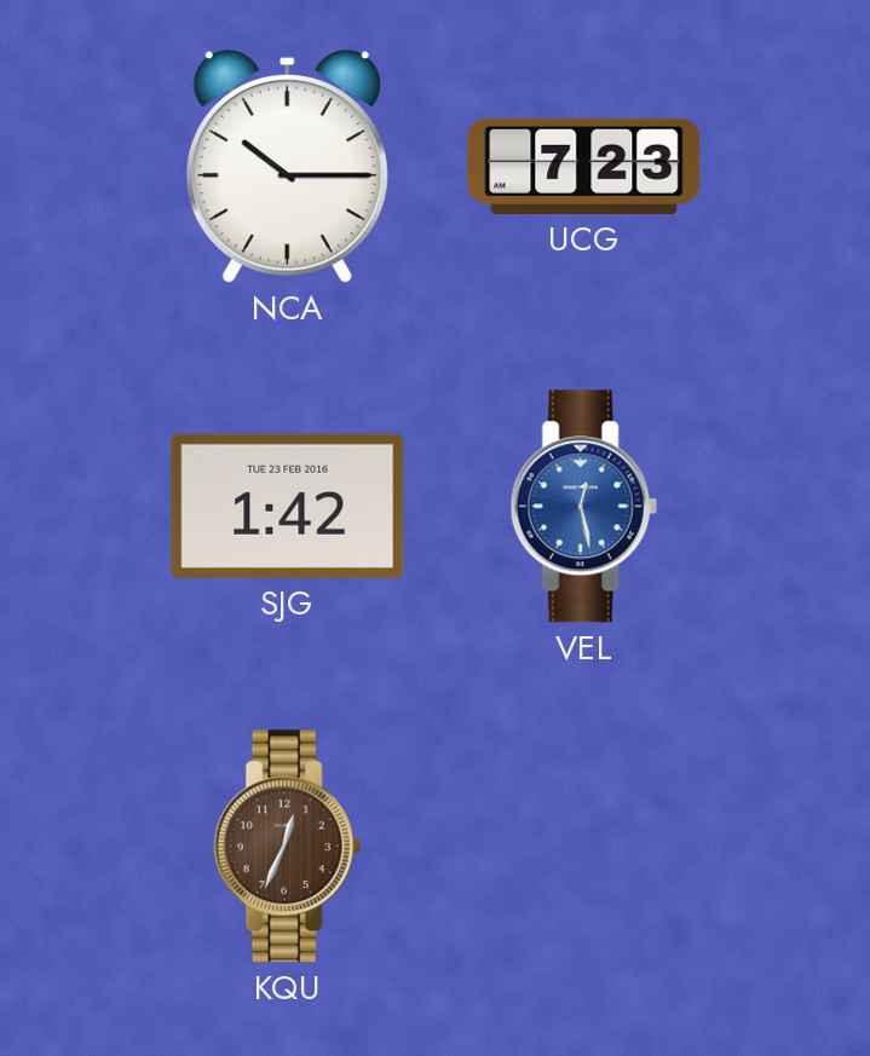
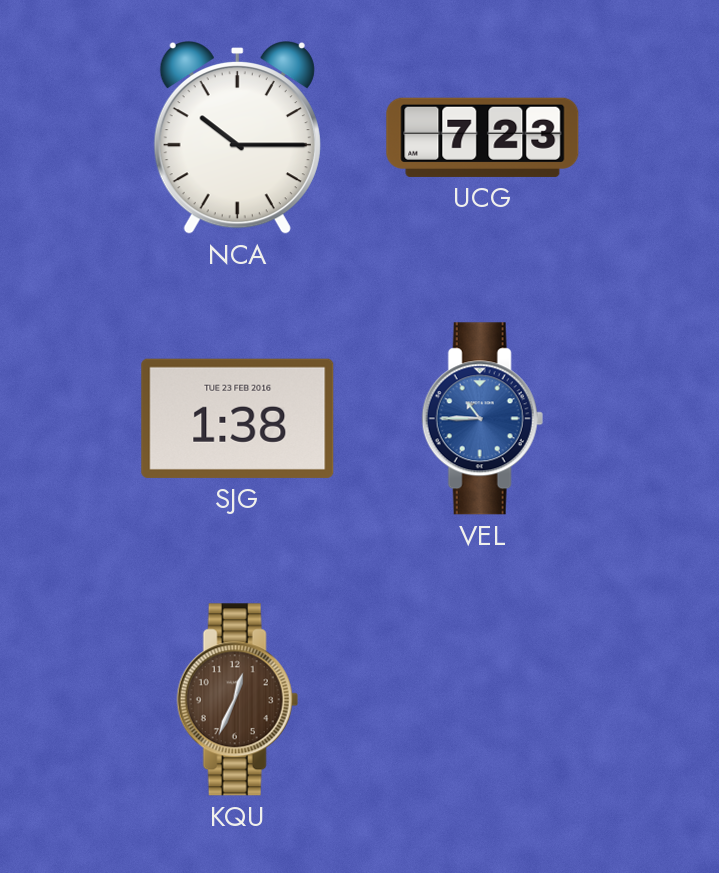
SJG: 1:42 -> 1:38
VEL: 12:28 -> 10:45
